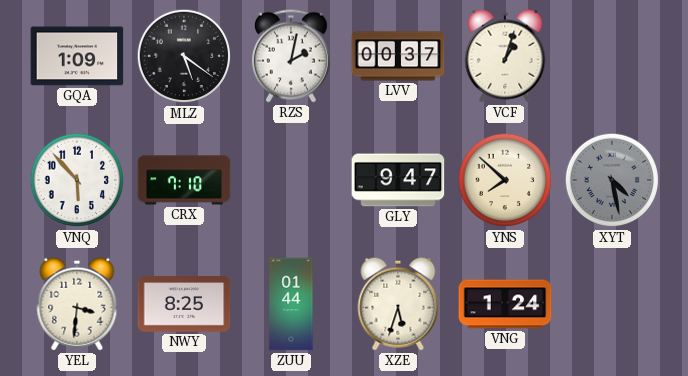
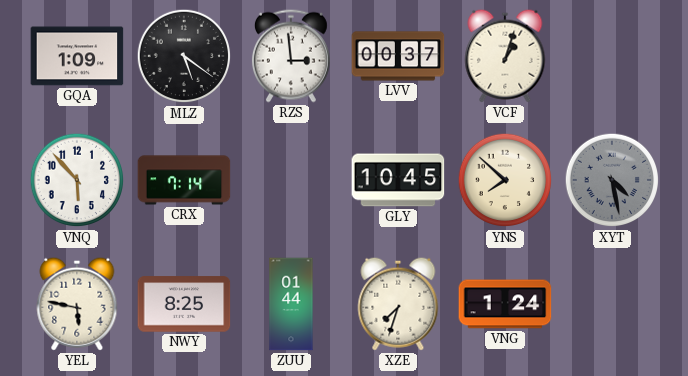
RZS: 2:02 -> 2:59
CRX: 7:10 -> 7:14
GLY: 9:47 -> 10:45
YEL: 3:31 -> 5:47
XZE: 5:33 -> 7:33
